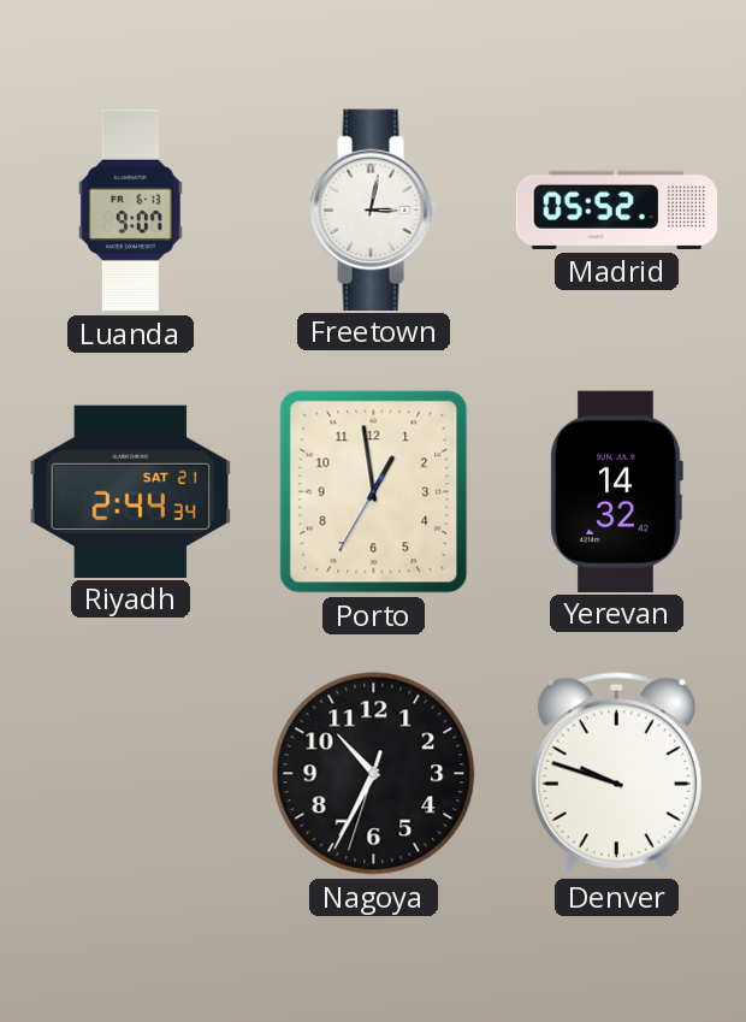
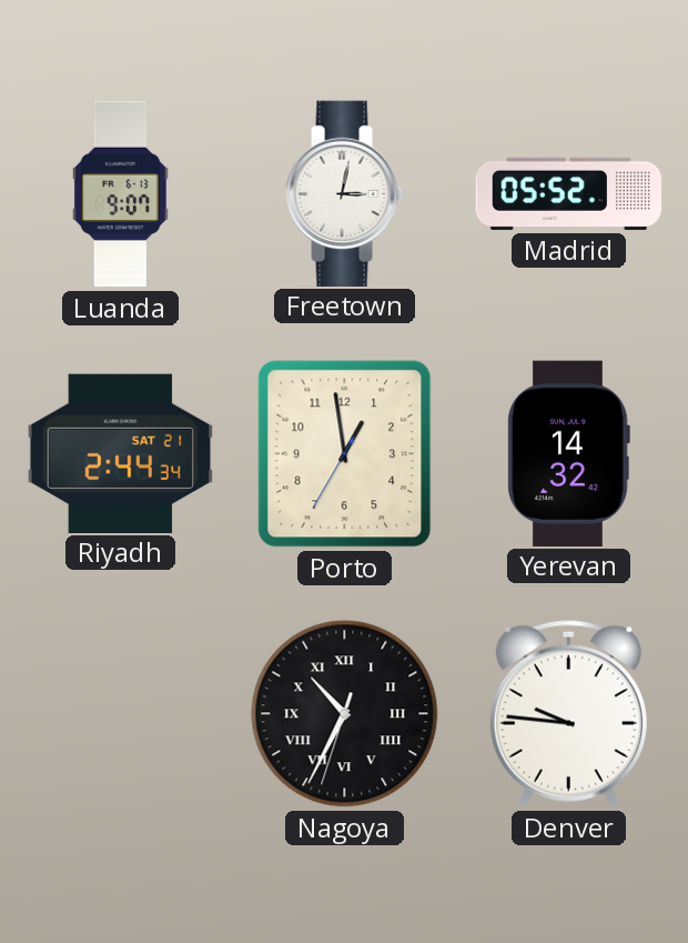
Nagoya numerals: Arabic -> Roman
Denver: 9:48 -> 9:46
